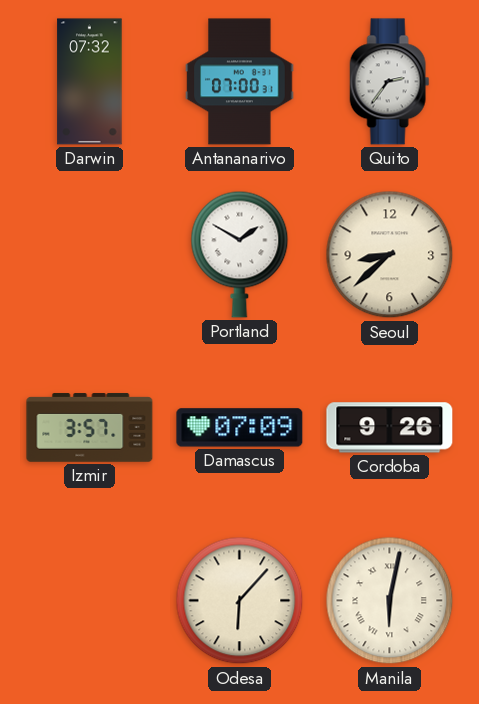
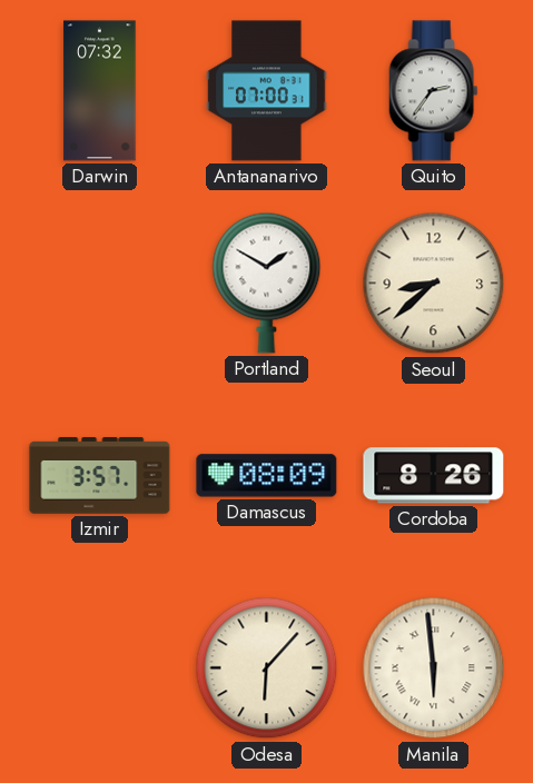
Damascus: 07:09 -> 08:09
Cordoba: 9:26 -> 8:26
Manila: 6:02 -> 5:59
